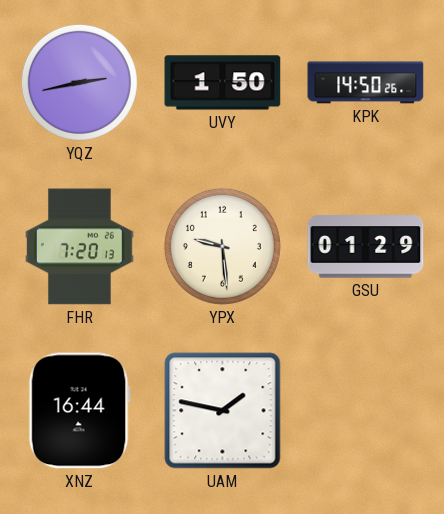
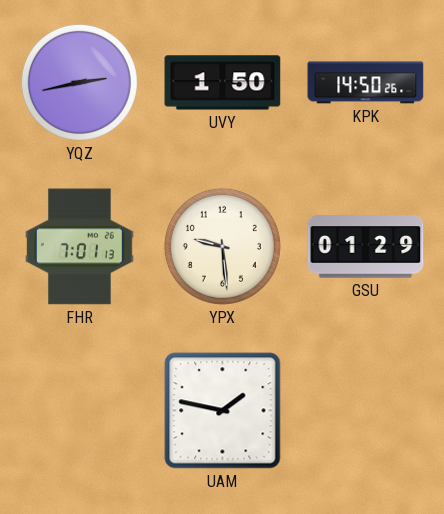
FHR: 7:20 -> 7:01
XNZ: 16:44 -> none
